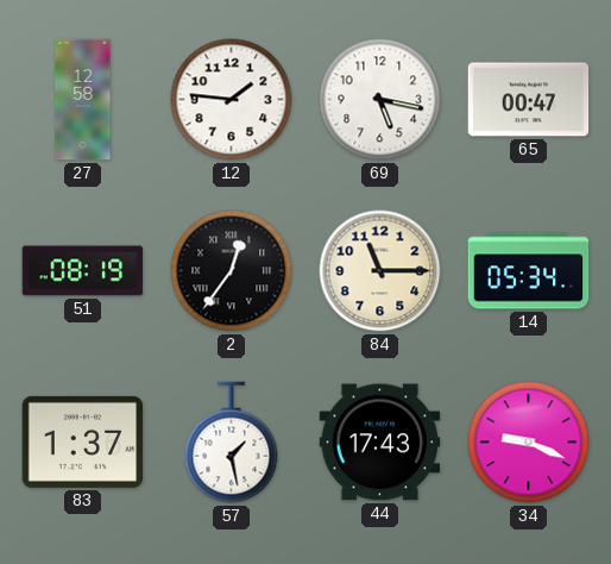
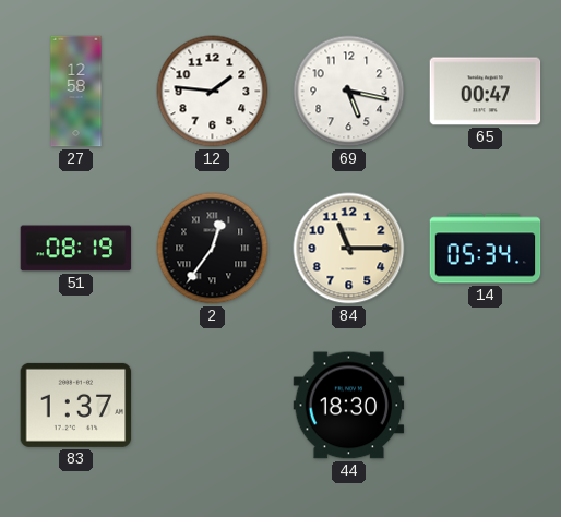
57: 1:28 -> none
44: 17:43 -> 18:30
34: 9:19 -> none
